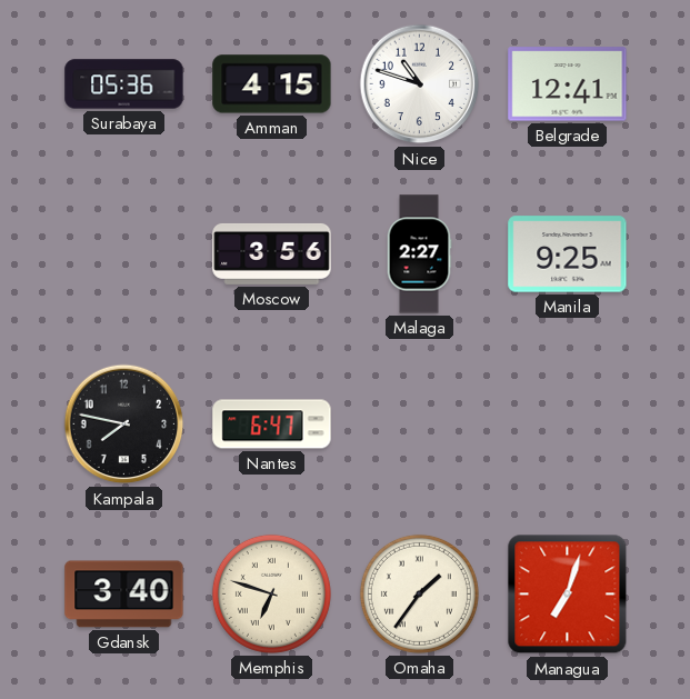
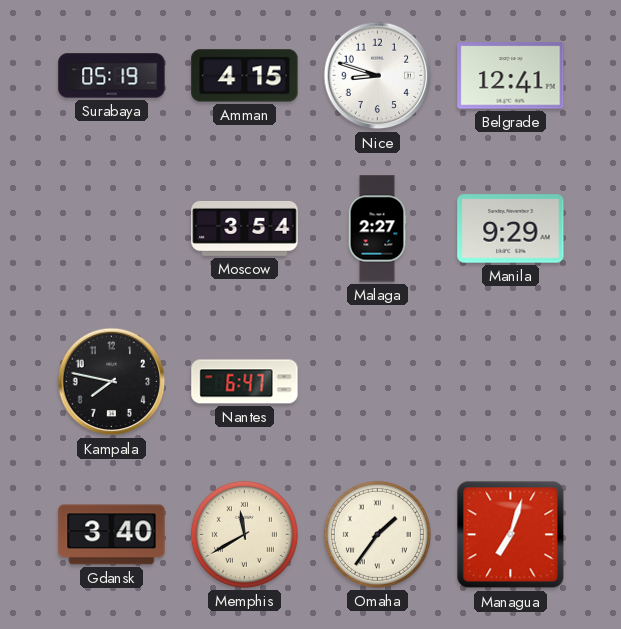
Surabaya: 05:36 -> 05:19
Nice: 10:48 -> 8:48
Moscow: 3:56 -> 3:54
Manila: 9:25 -> 9:29
Memphis: 6:48 -> 11:40
